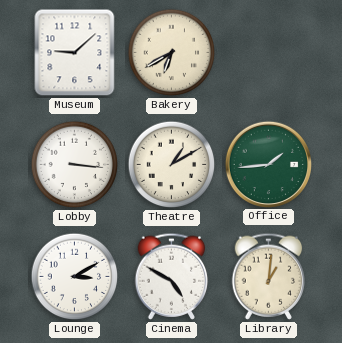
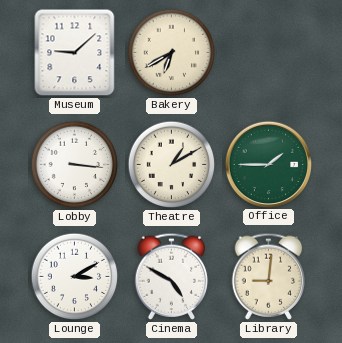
Office: 1:44 -> 1:45
Library: 1:01 -> 9:01
